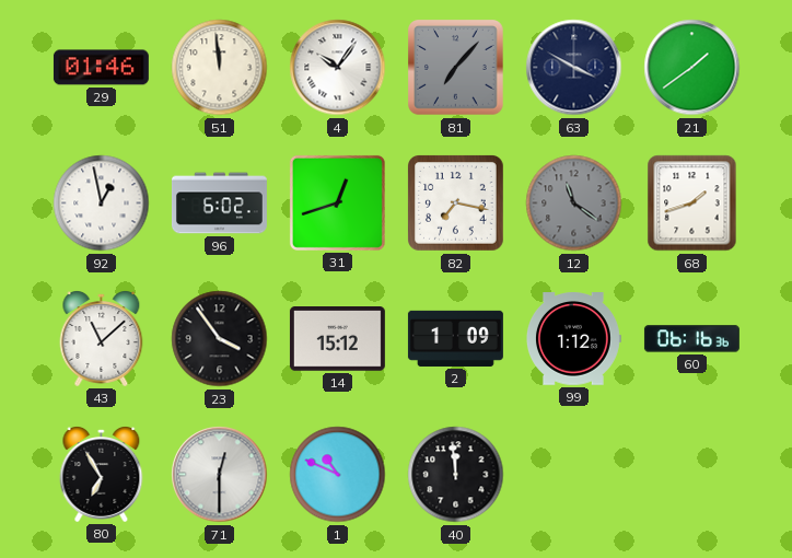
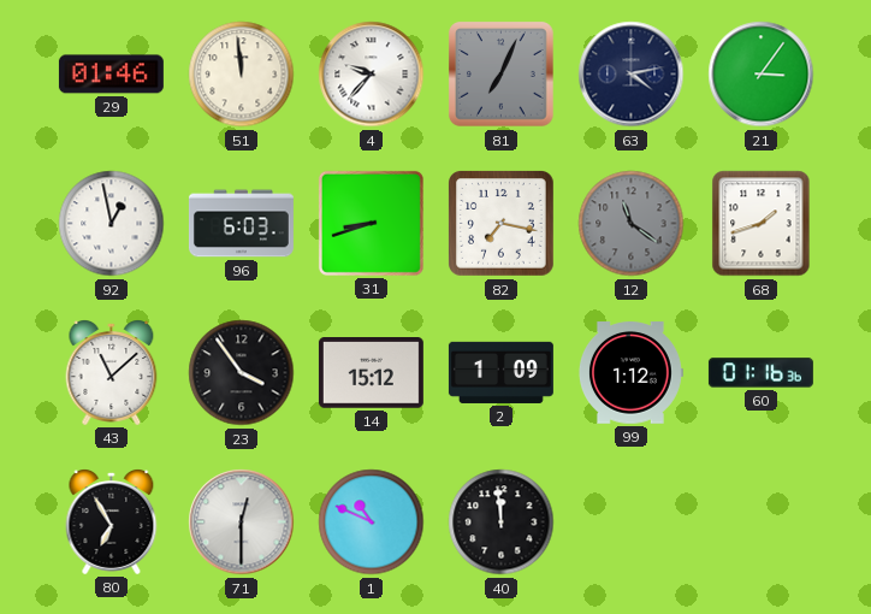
4: 10:06 -> 9:37
81: 7:07 -> 7:04
63: 3:50 -> 4:13
21: 1:39 -> 3:06
96: 6:02 -> 6:03
31: 12:42 -> 8:42
60: 06:16 -> 01:16
